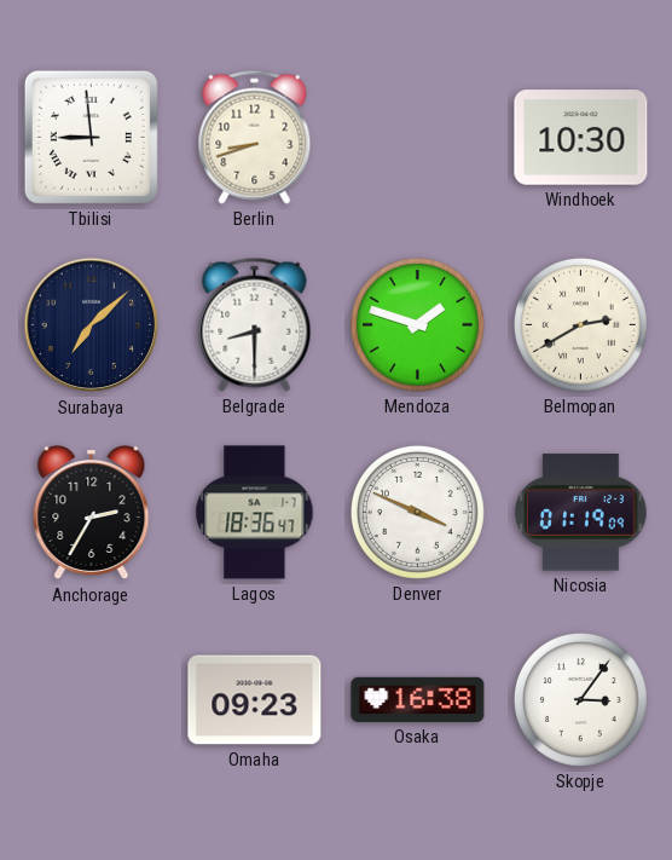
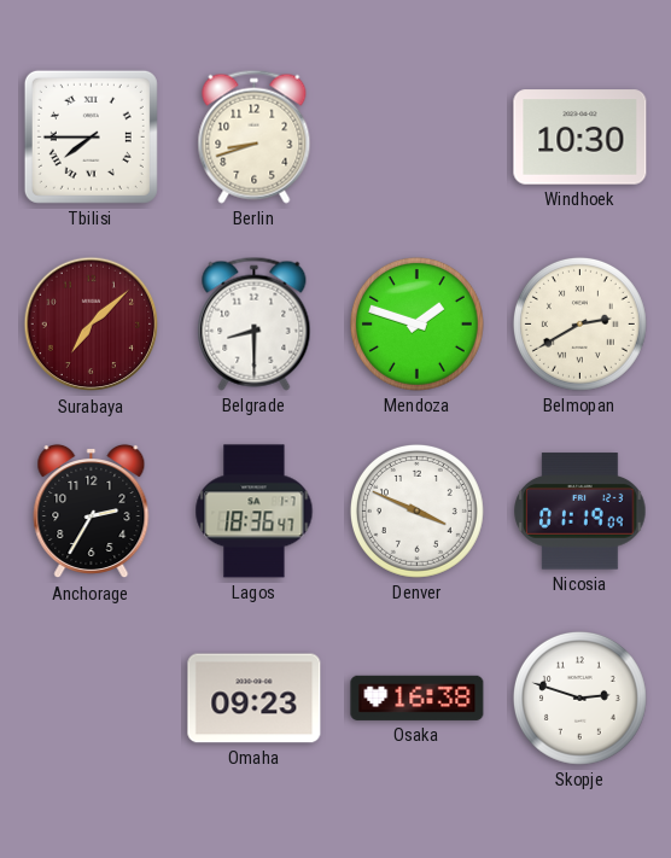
Tbilisi: 8:59 -> 7:45
Surabaya dial: navy -> burgundy
Skopje: 3:06 -> 2:48
